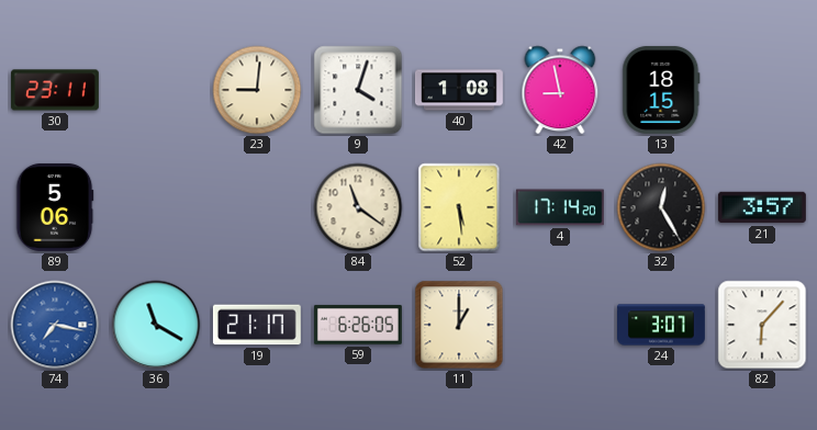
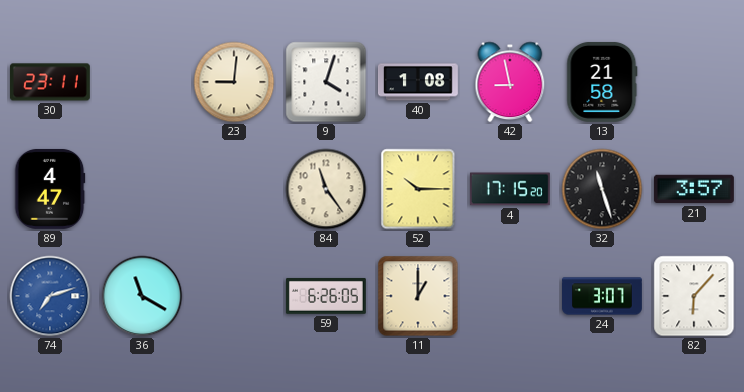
13: 18:15 -> 21:58
89: 5:06 -> 4:47
84: 11:21 -> 11:24
52: 5:29 -> 10:15
4: 17:14 -> 17:15
32: 12:25 -> 11:27
74: 7:17 -> 7:12
19: 21:17 -> none
